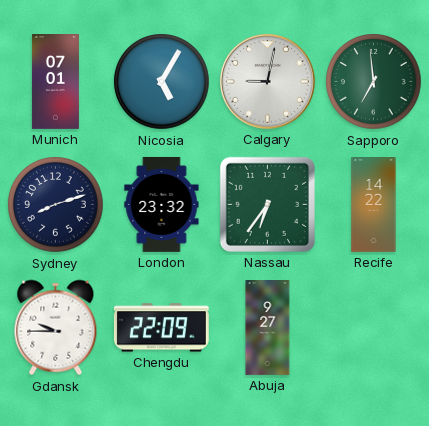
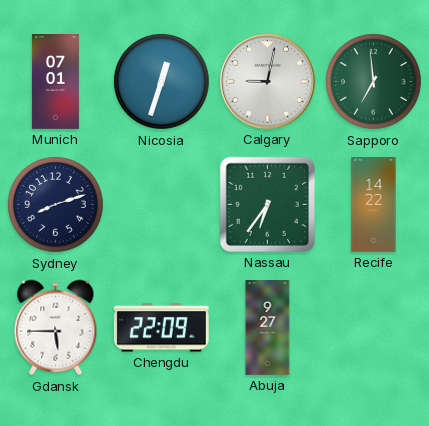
Nicosia: 5:05 -> 12:33
London: 23:32 -> none
Gdansk: 9:45 -> 5:45
